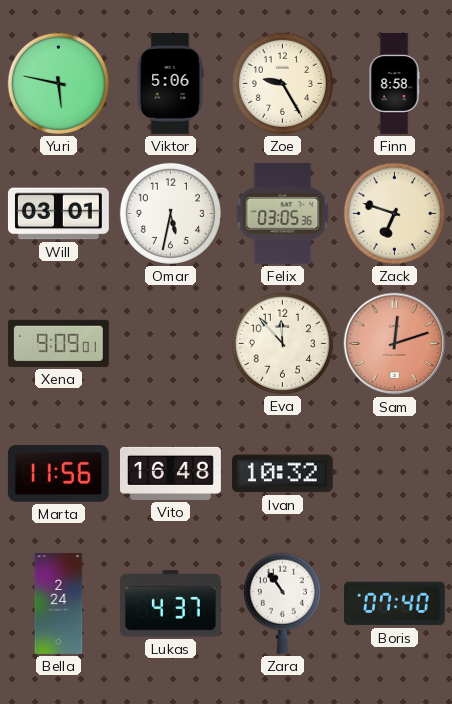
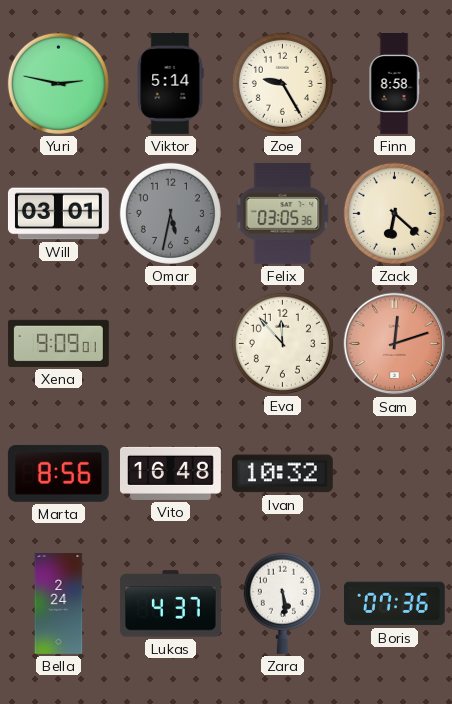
Yuri: 5:47 -> 2:47
Viktor: 5:06 -> 5:14
Omar dial: white -> grey
Zack: 6:48 -> 6:22
Marta: 11:56 -> 8:56
Zara: 10:54 -> 5:29
Boris: 07:40 -> 07:36
